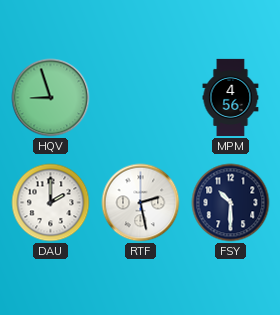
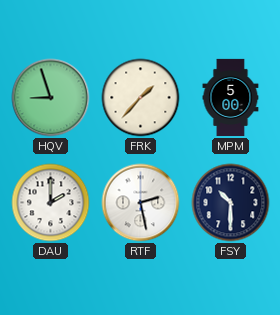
FRK: none -> 1:37
MPM: 4:56 -> 5:00
